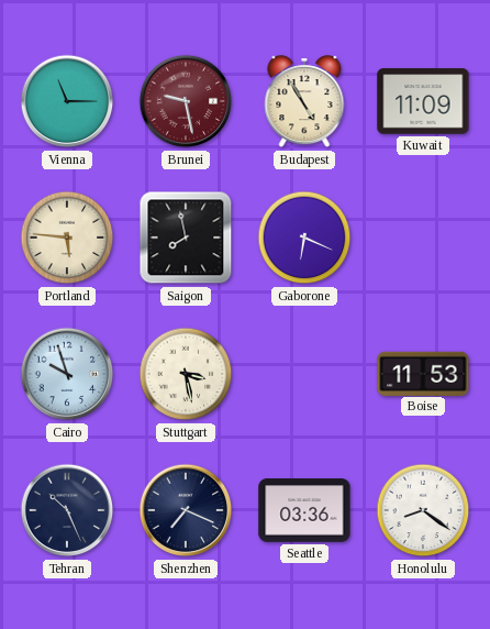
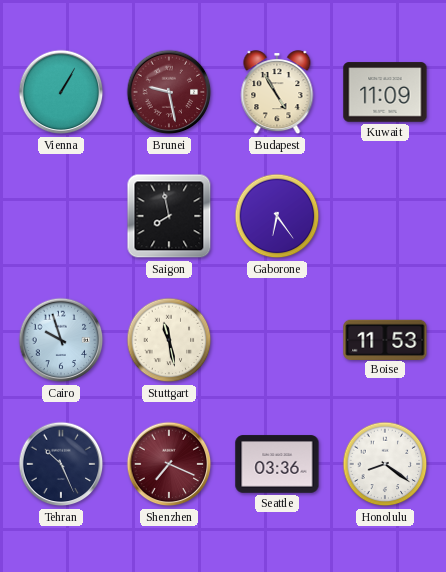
Vienna: 11:15 -> 1:05
Portland: 5:46 -> none
Gaborone: 6:19 -> 6:24
Stuttgart: 3:28 -> 11:28
Shenzhen dial: navy -> burgundy
